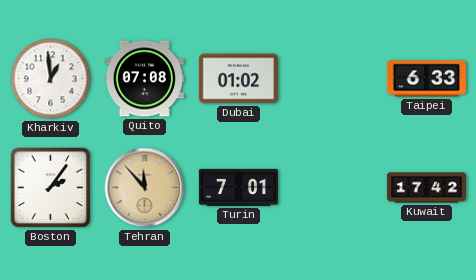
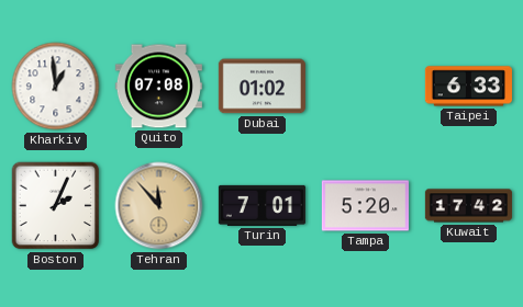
Boston: 2:06 -> 2:04
Tampa: none -> 5:20
